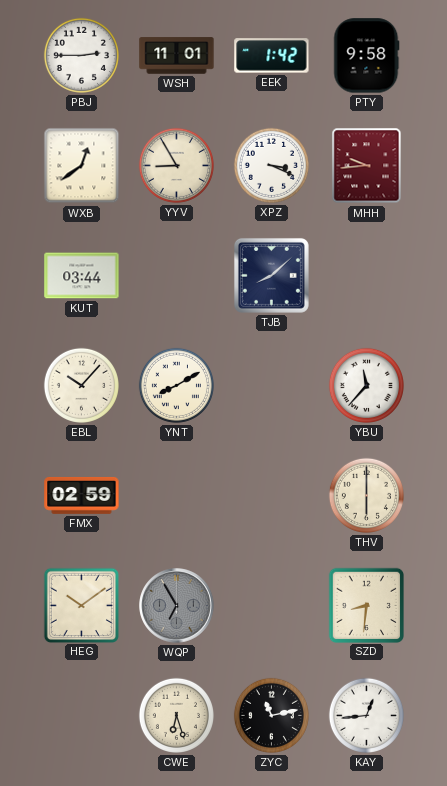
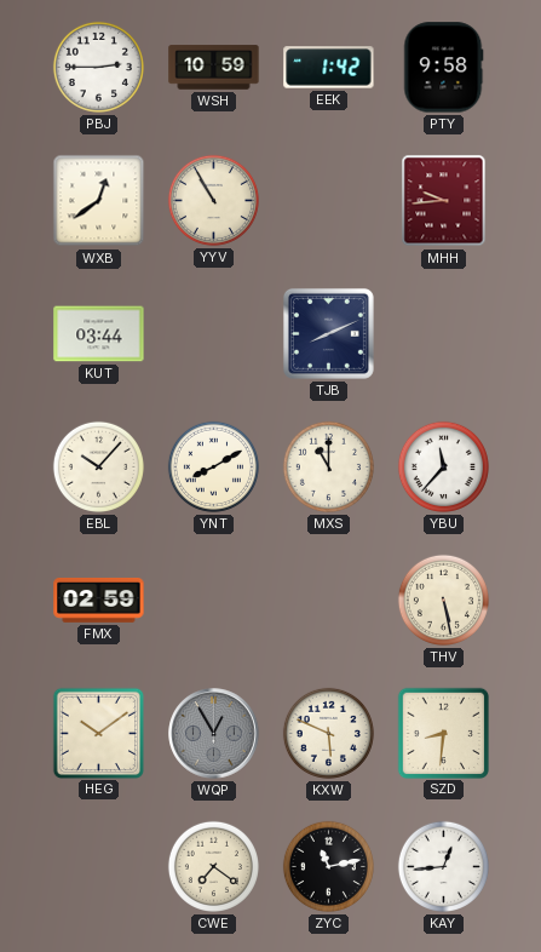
WSH: 11:01 -> 10:59
YYV: 8:55 -> 10:55
XPZ: 3:19 -> none
TJB: 8:08 -> 8:11
MXS: none -> 11:00
THV: 6:00 -> 5:28
WQP: 6:55 -> 12:55
KXW: none -> 5:49
CWE: 6:27 -> 7:21
